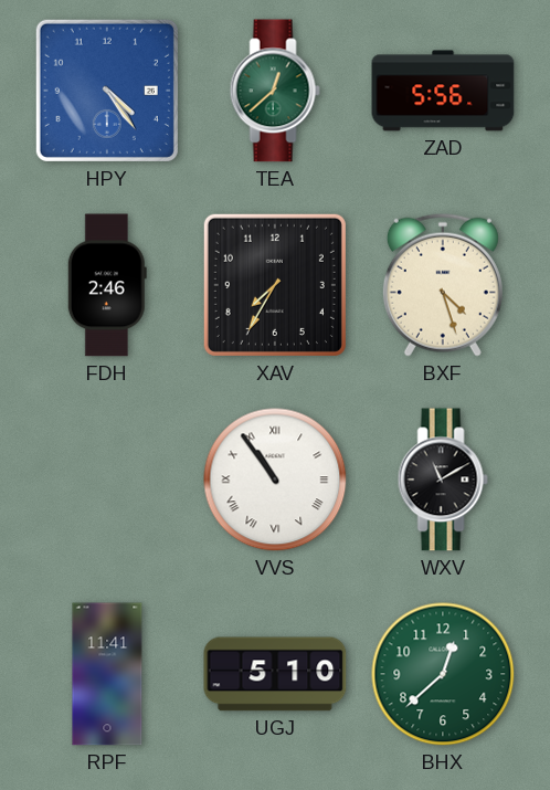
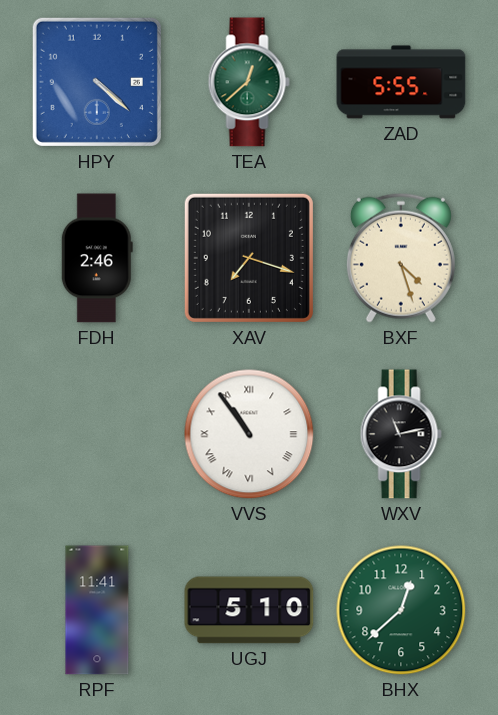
HPY: 4:24 -> 4:22
ZAD: 5:56 -> 5:55
XAV: 7:35 -> 7:18
WXV: 11:10 -> 11:13
